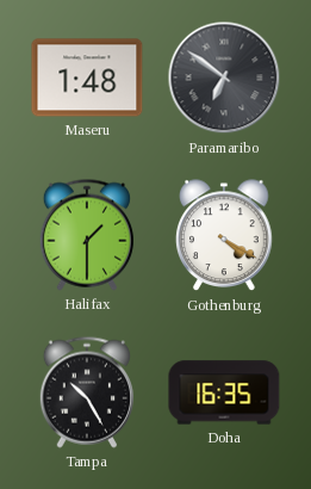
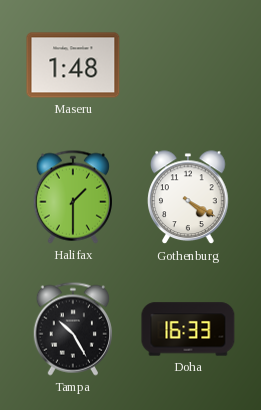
Paramaribo: 6:51 -> none
Doha: 16:35 -> 16:33
